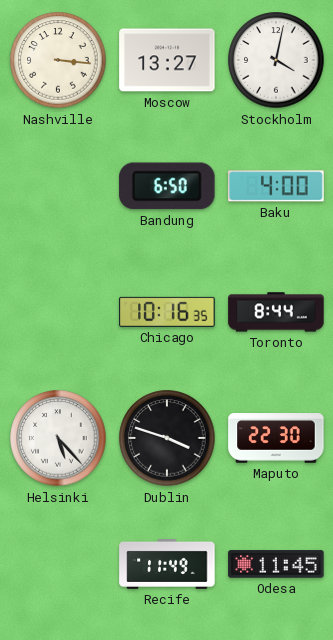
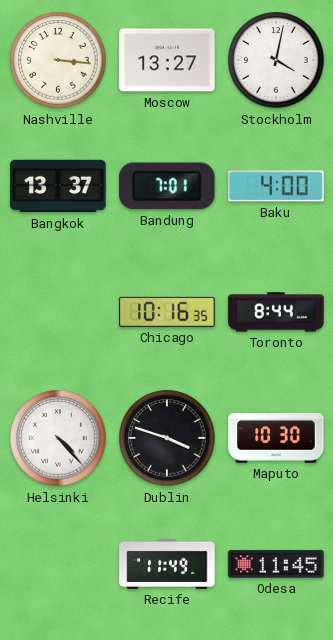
Bangkok: none -> 13:37
Bandung: 6:50 -> 7:01
Helsinki: 5:23 -> 4:23
Maputo: 22:30 -> 10:30
